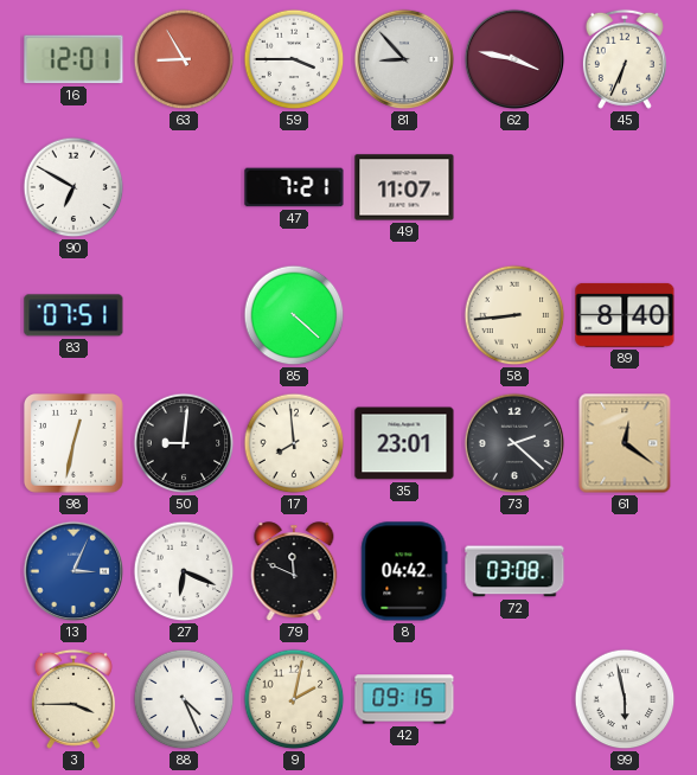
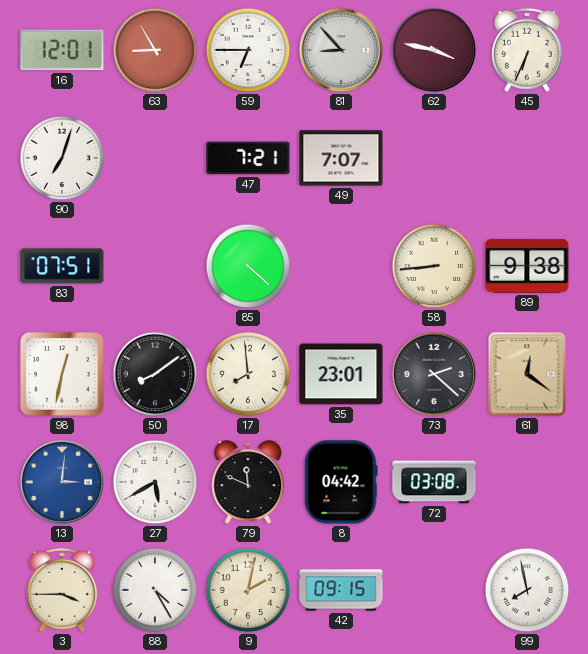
59: 3:45 -> 6:45
90: 6:50 -> 7:03
49: 11:07 -> 7:07
89: 8:40 -> 9:38
50: 9:01 -> 8:09
13: 3:04 -> 3:01
27: 6:19 -> 5:40
88: 4:26 -> 4:25
99: 5:58 -> 7:58
